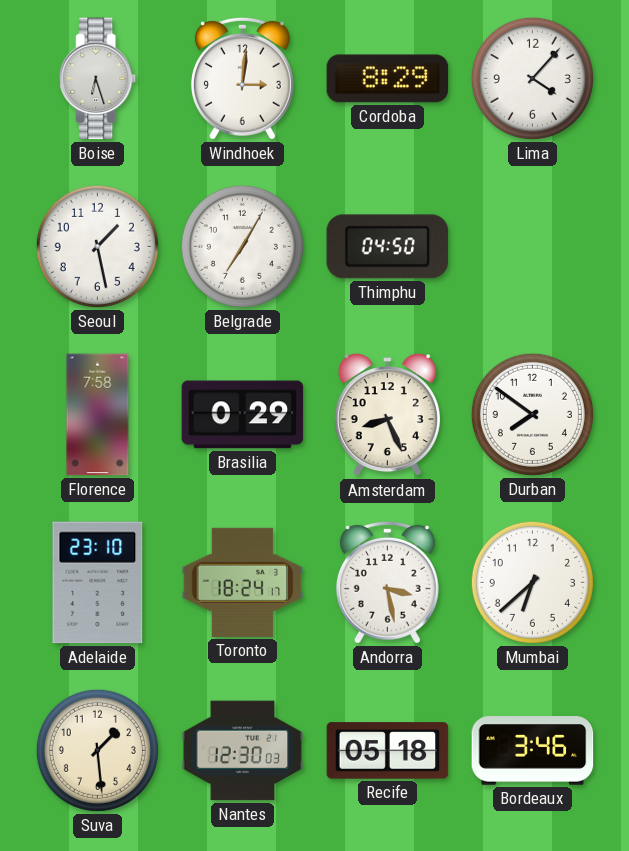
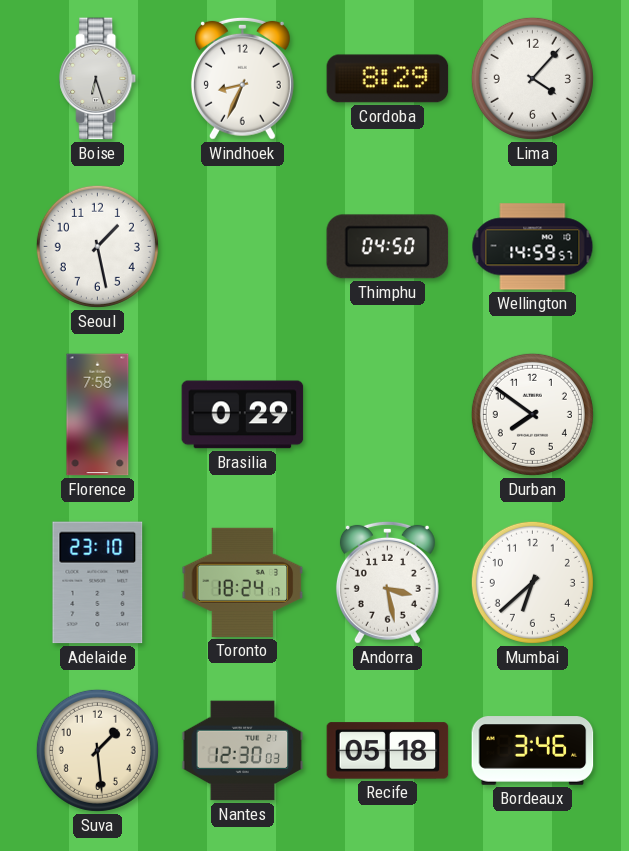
Windhoek: 3:01 -> 8:34
Belgrade: 7:05 -> none
Wellington: none -> 14:59
Amsterdam: 8:26 -> none
